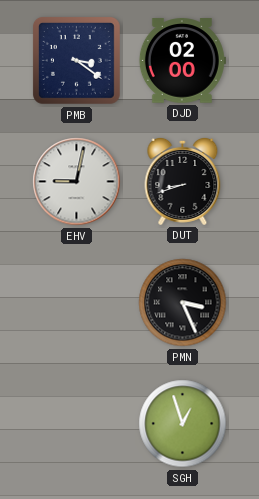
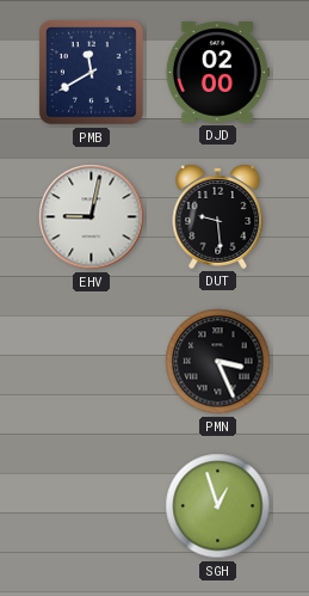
PMB: 3:21 -> 11:40
DUT: 8:42 -> 9:29
